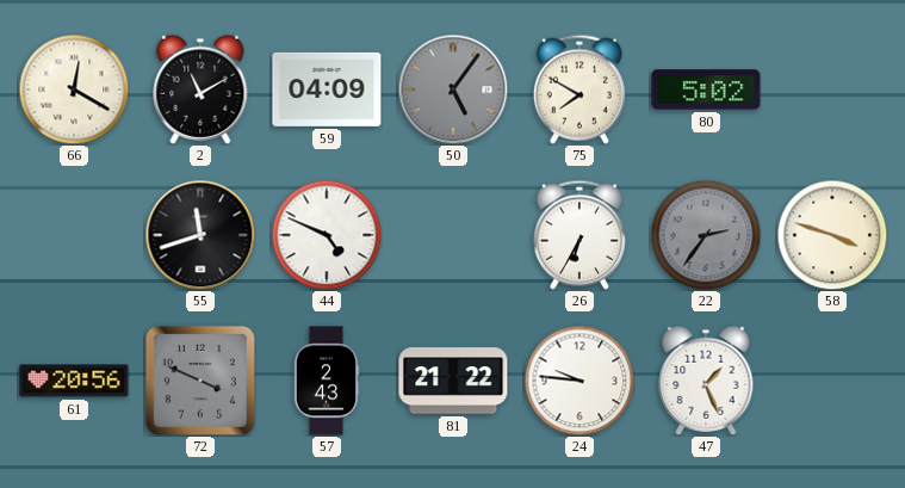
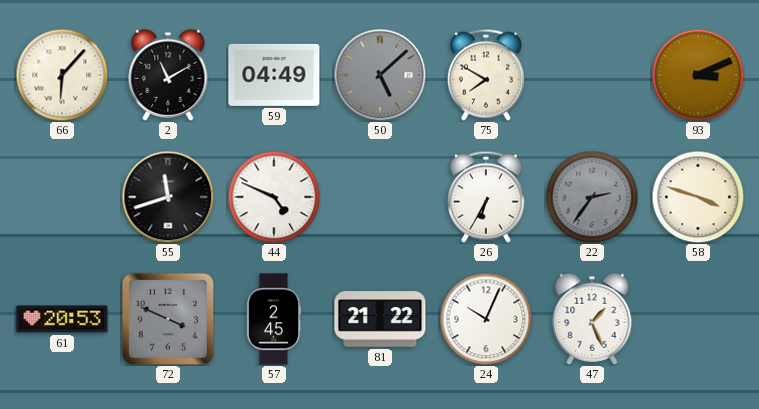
66: 12:20 -> 6:07
59: 04:09 -> 04:49
50: 5:06 -> 5:08
80: 5:02 -> none
93: none -> 3:11
61: 20:56 -> 20:53
57: 2:43 -> 2:45
24: 9:46 -> 10:04
